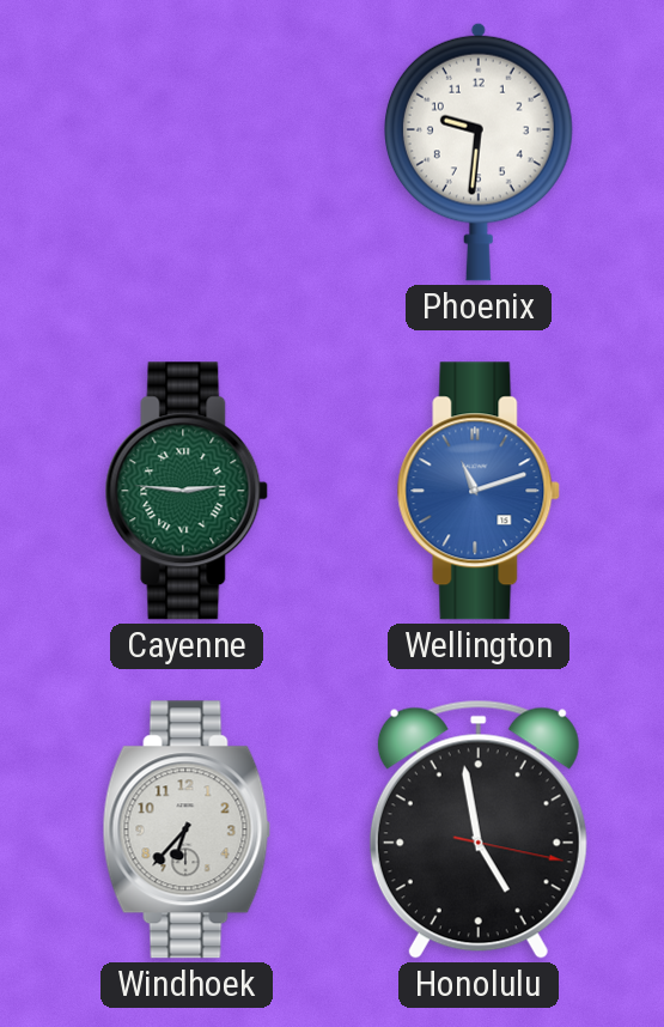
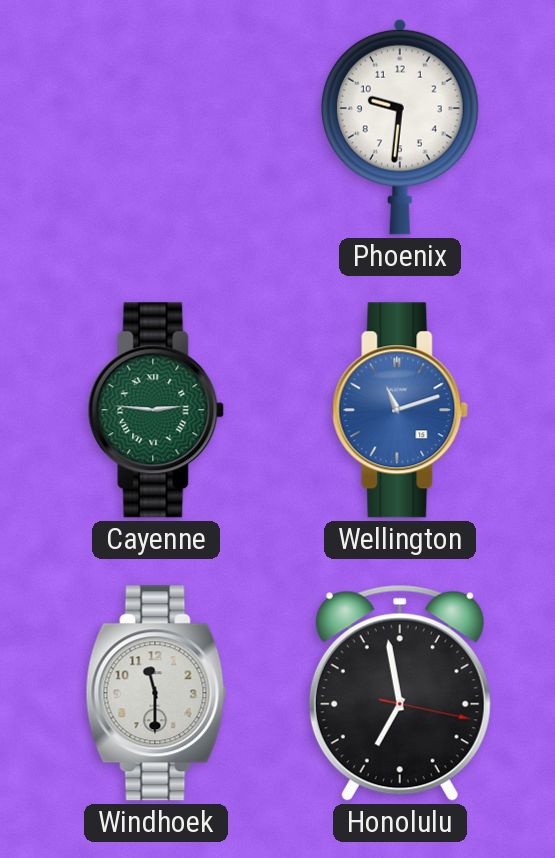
Windhoek: 6:37 -> 11:30
Honolulu: 4:58 -> 6:58
